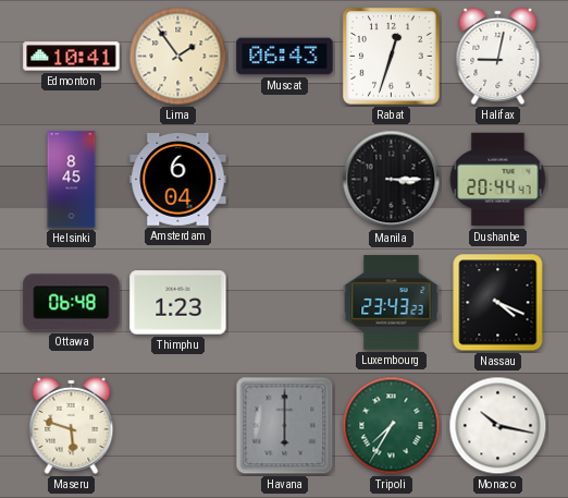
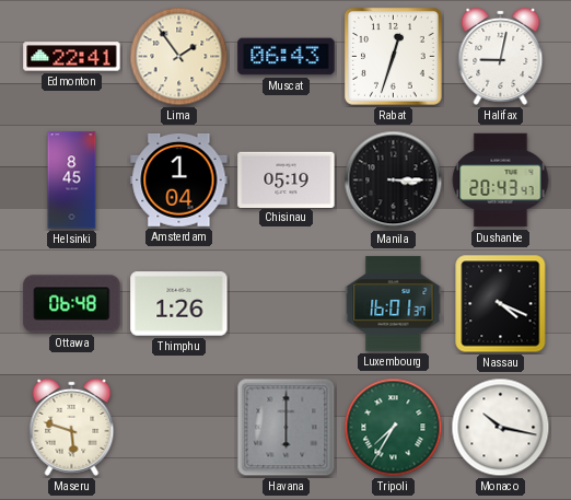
Edmonton: 10:41 -> 22:41
Amsterdam: 6:04 -> 1:04
Chisinau: none -> 05:19
Dushanbe: 20:44 -> 20:43
Thimphu: 1:23 -> 1:26
Luxembourg: 23:43 -> 16:01
